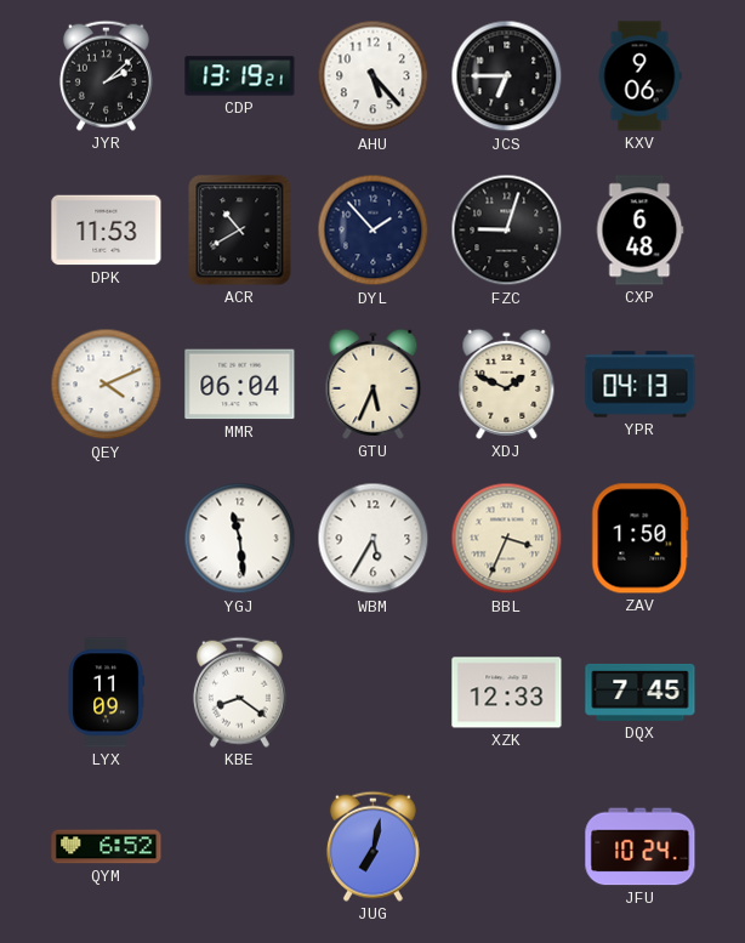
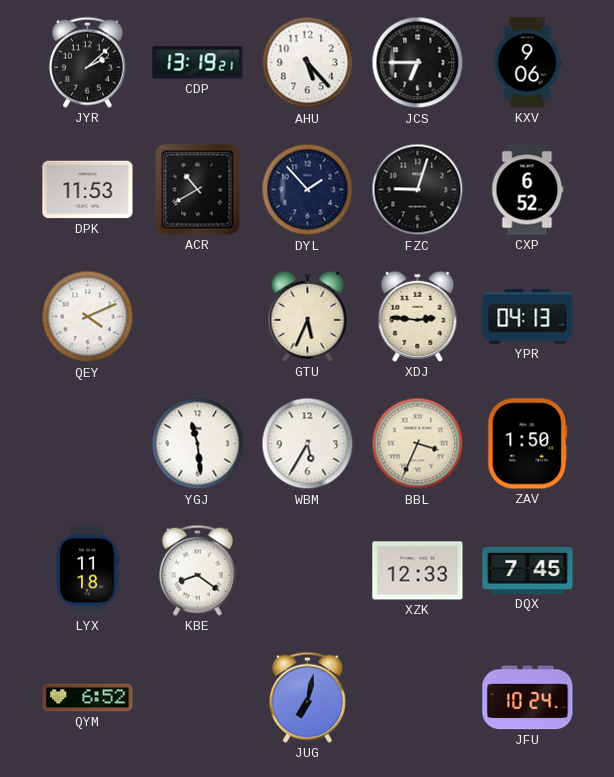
CXP: 6:48 -> 6:52
MMR: 06:04 -> none
XDJ: 1:49 -> 2:46
LYX: 11:09 -> 11:18
